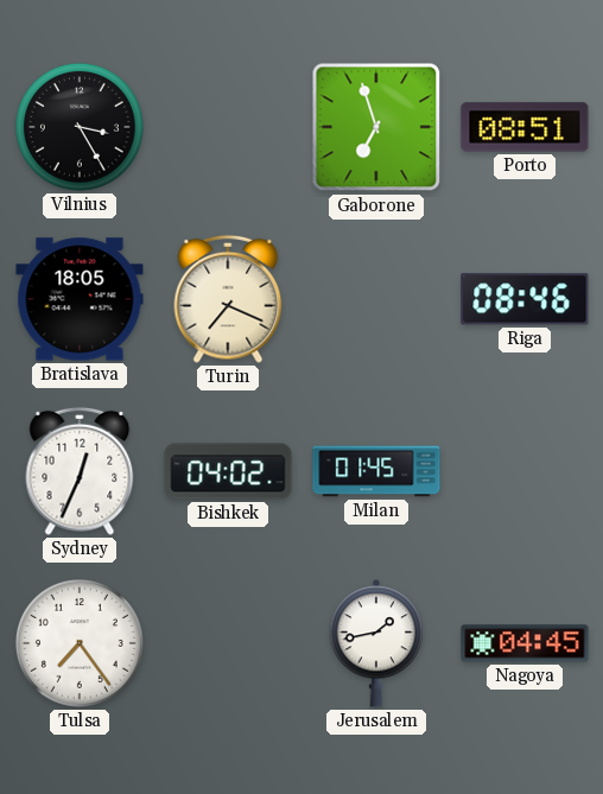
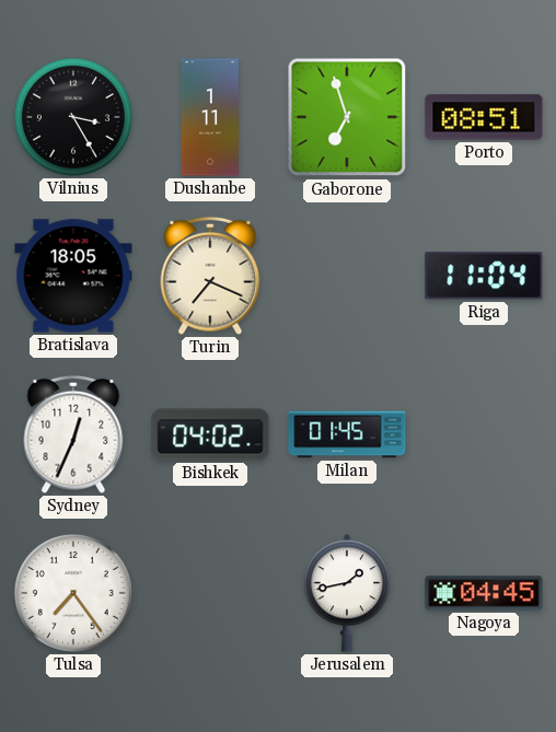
Dushanbe: none -> 1:11
Riga: 08:46 -> 11:04
